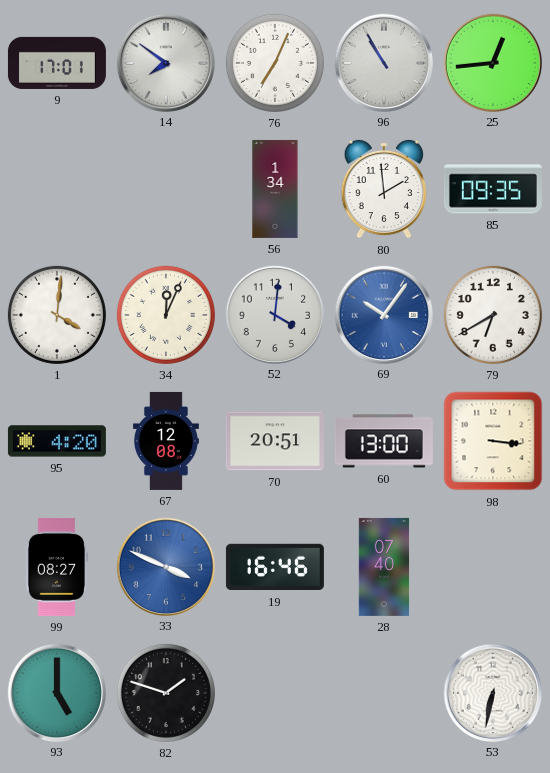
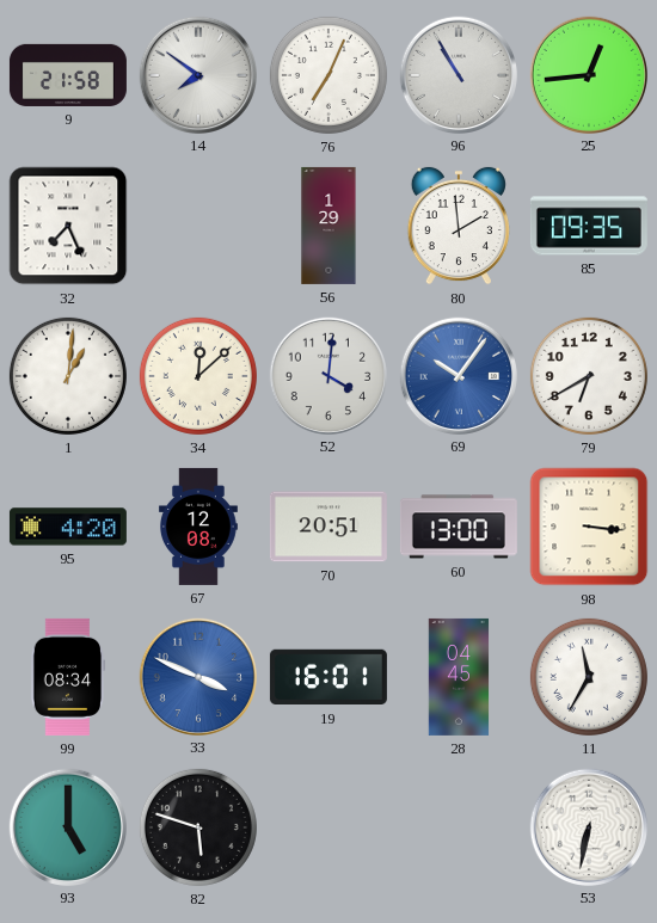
9: 17:01 -> 21:58
32: none -> 7:26
56: 1:34 -> 1:29
1: 4:01 -> 1:01
34: 12:04 -> 12:08
99: 08:27 -> 08:34
19: 16:46 -> 16:01
28: 07:40 -> 04:45
11: none -> 11:35
82: 1:48 -> 5:48
